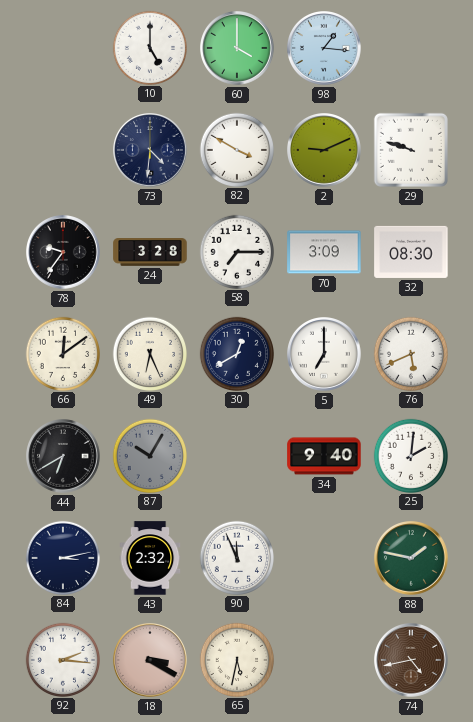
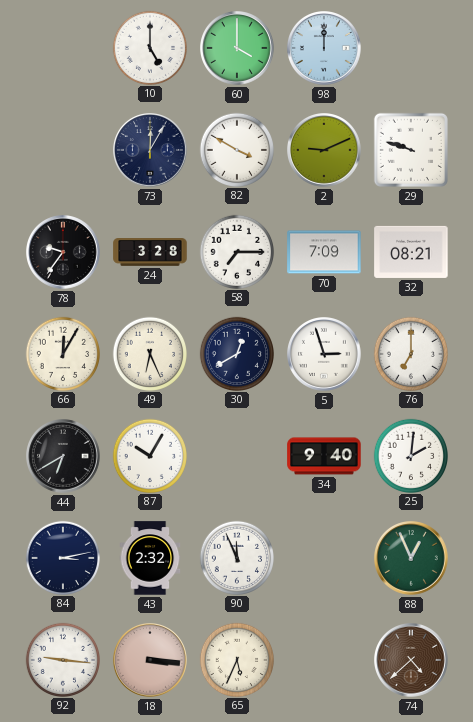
98: 1:16 -> 12:00
73: 4:31 -> 12:05
70: 3:09 -> 7:09
32: 08:30 -> 08:21
66: 12:09 -> 12:05
5: 7:00 -> 2:57
76: 5:41 -> 7:00
87 dial: grey -> white
88: 1:47 -> 12:56
92: 2:16 -> 9:16
18: 3:20 -> 3:16
65: 5:32 -> 5:34
74: 4:43 -> 4:38
